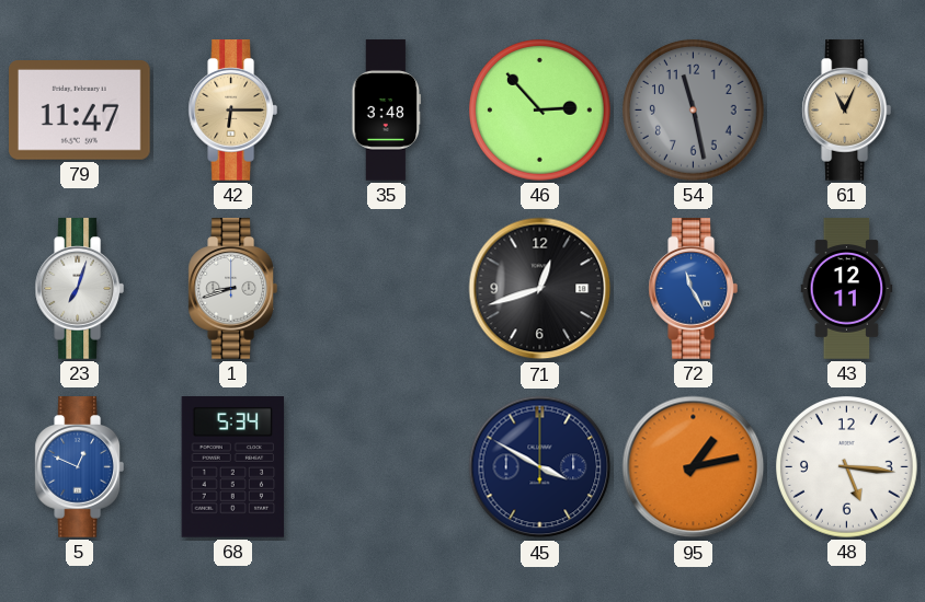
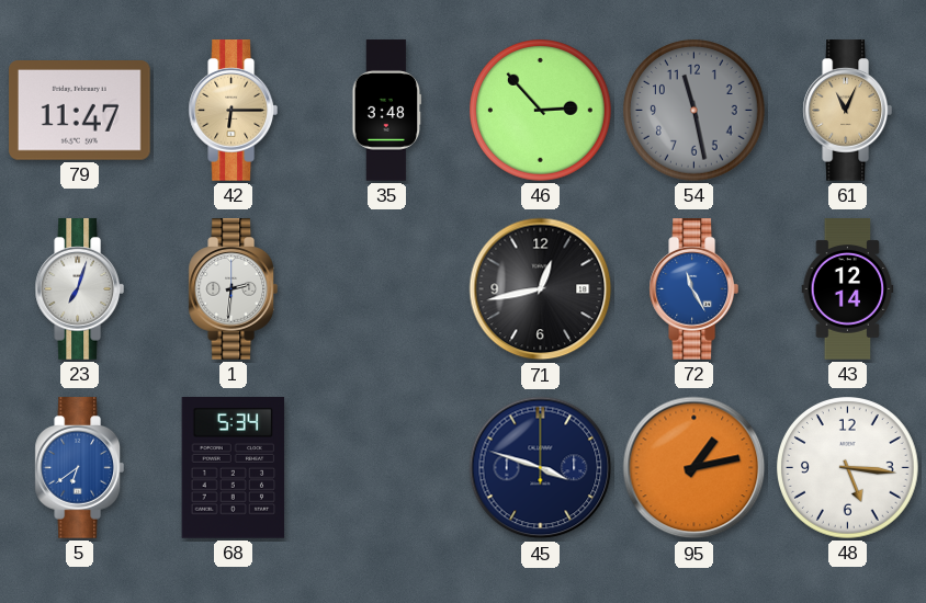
1: 8:42 -> 2:31
71: 12:42 -> 12:43
43: 12:11 -> 12:14
5: 12:49 -> 6:39
45: 3:50 -> 3:48
